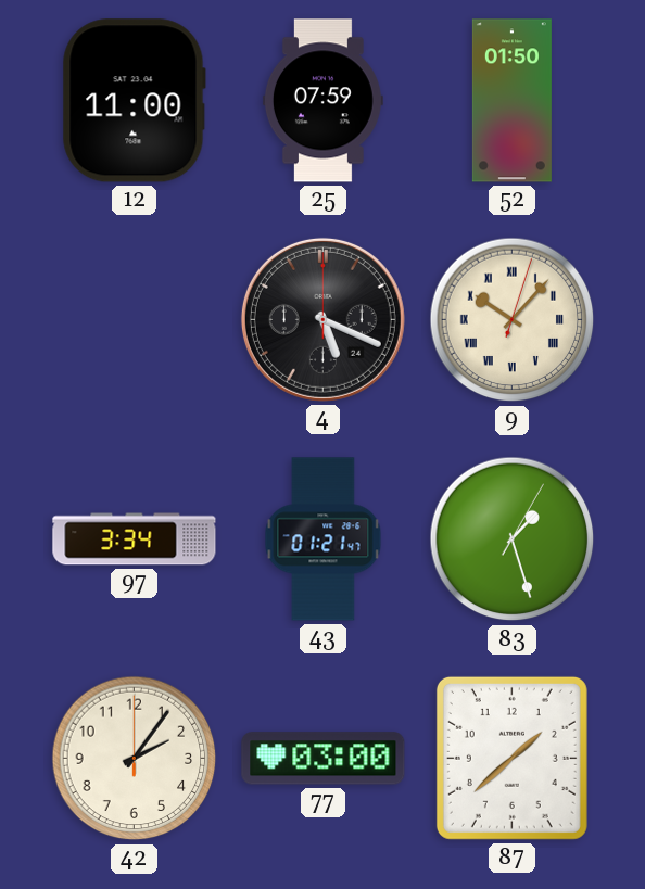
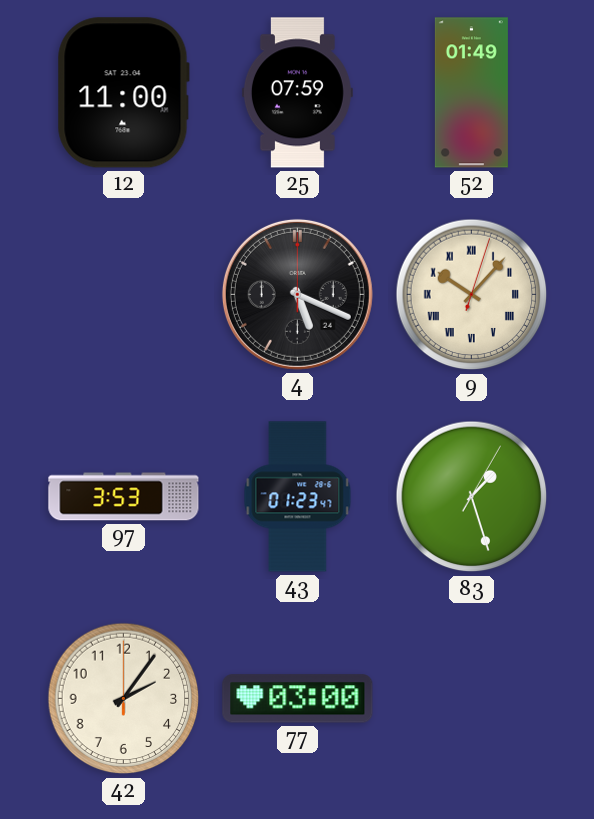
52: 01:50 -> 01:49
97: 3:34 -> 3:53
43: 01:21 -> 01:23
87: 1:38 -> none
